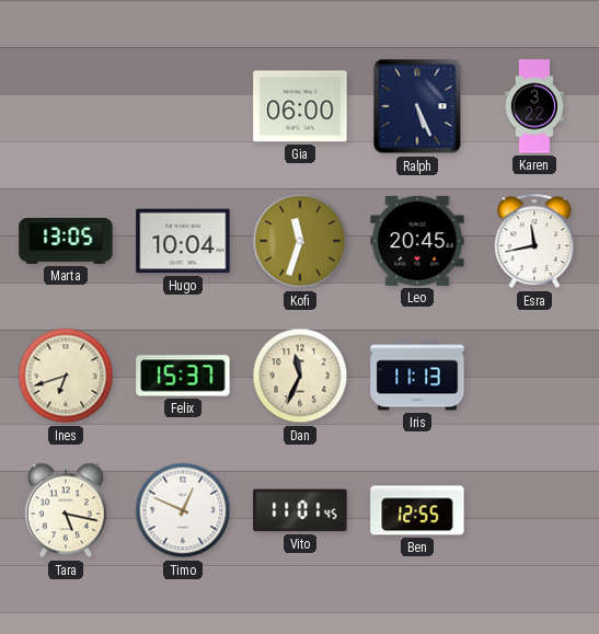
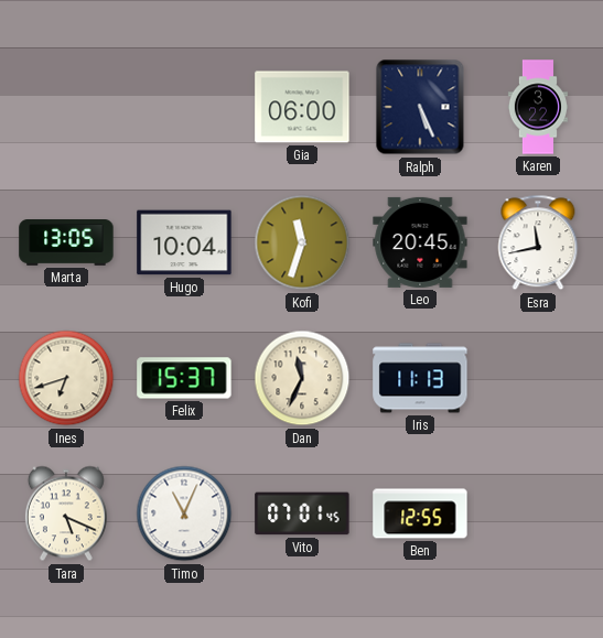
Tara: 5:17 -> 5:19
Timo: 12:49 -> 11:04
Vito: 11:01 -> 07:01
